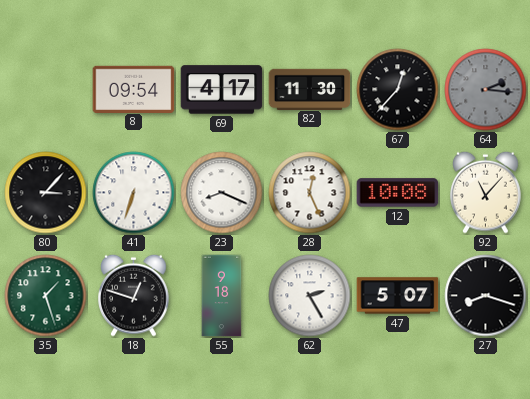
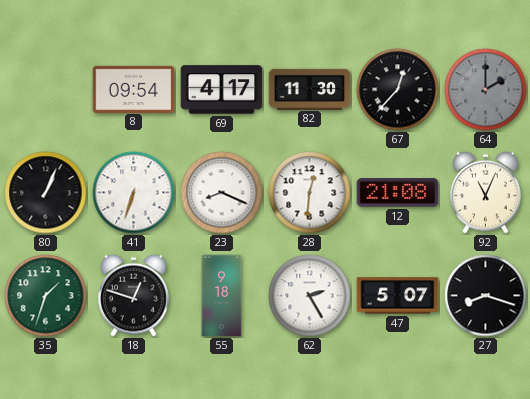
64: 2:16 -> 2:00
80: 3:07 -> 1:04
28: 12:26 -> 12:31
12: 10:08 -> 21:08
92: 11:07 -> 11:04
35: 1:27 -> 1:33
